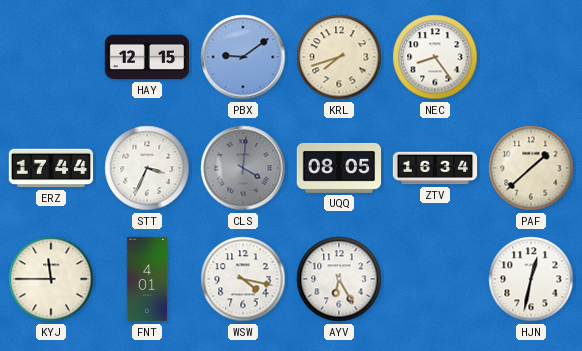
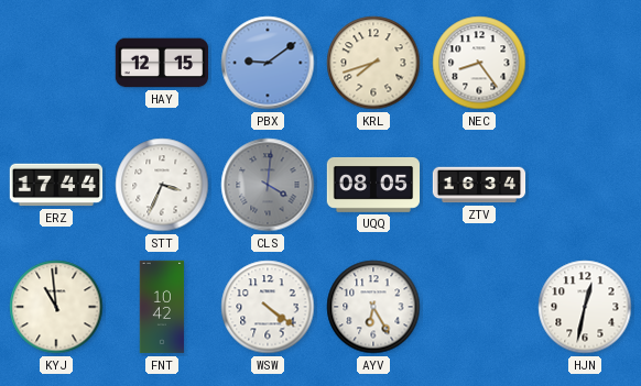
PAF: 1:38 -> none
KYJ: 11:45 -> 10:59
FNT: 4:01 -> 10:42
WSW: 4:17 -> 4:21
